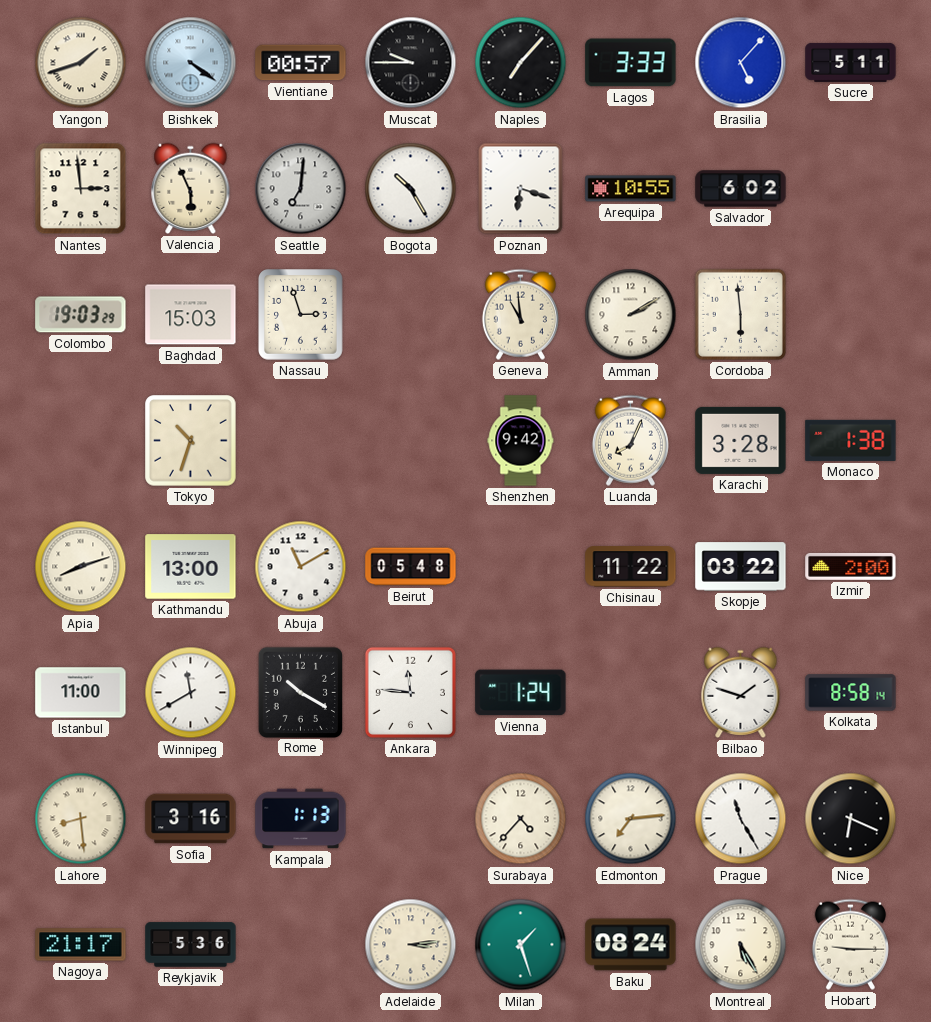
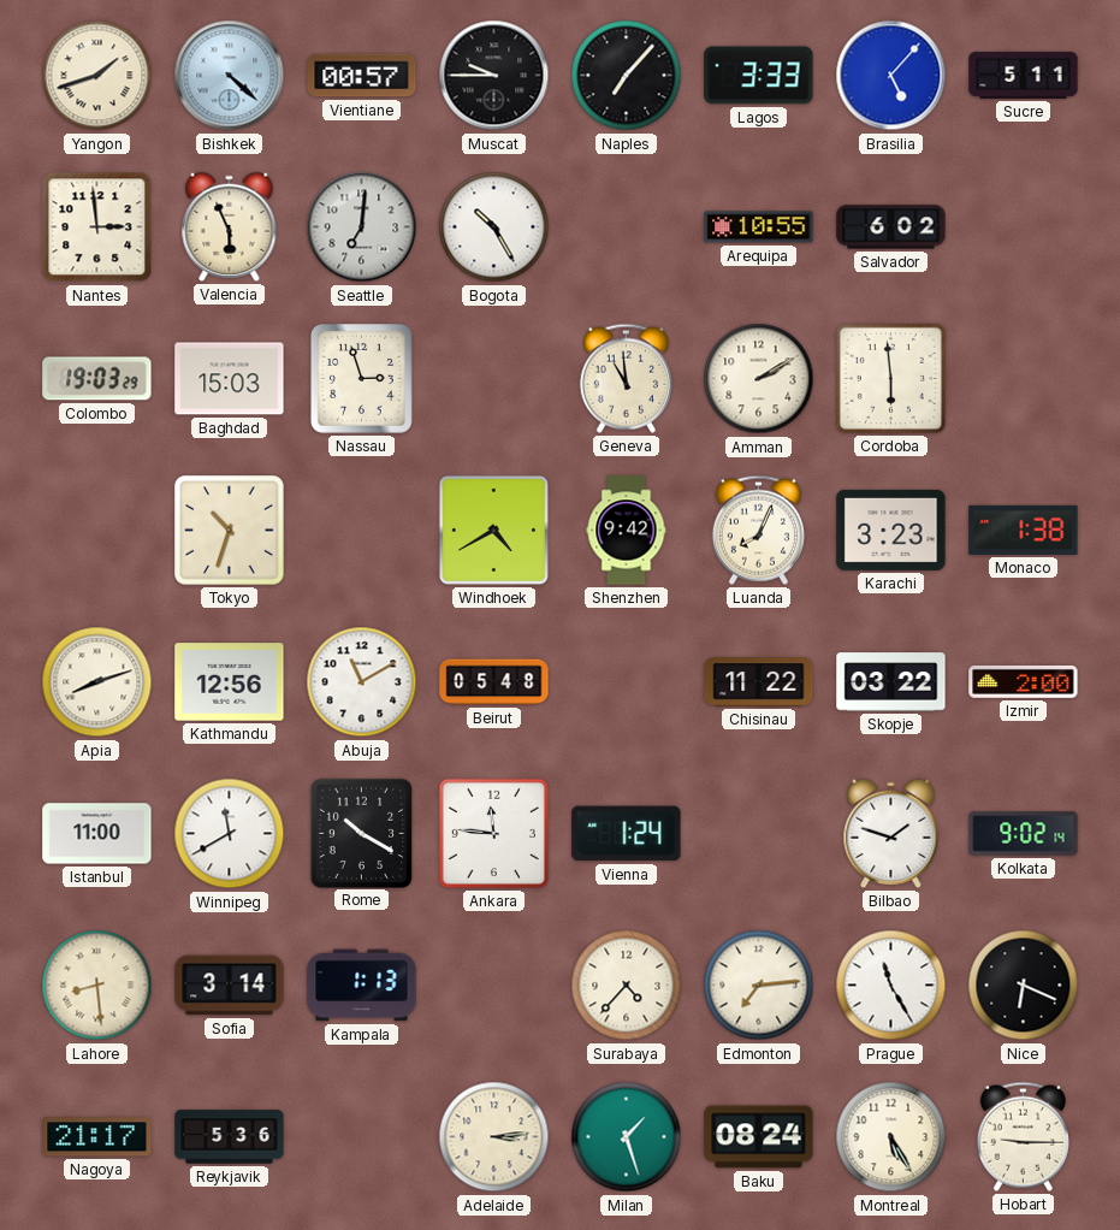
Bishkek: 4:21 -> 4:22
Poznan: 6:18 -> none
Windhoek: none -> 4:40
Karachi: 3:28 -> 3:23
Kathmandu: 13:00 -> 12:56
Kolkata: 8:58 -> 9:02
Sofia: 3:16 -> 3:14
